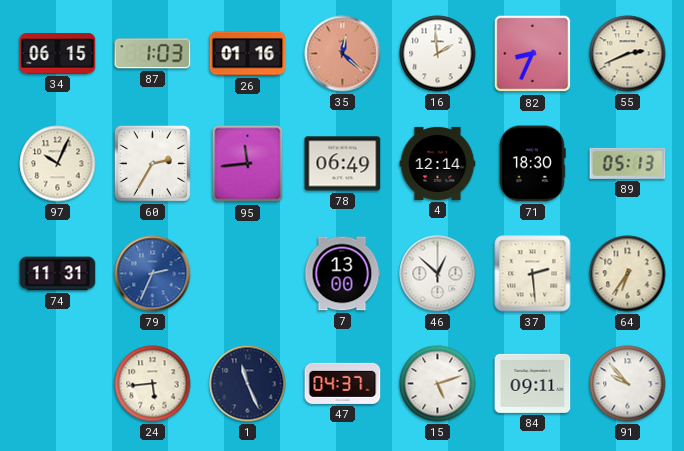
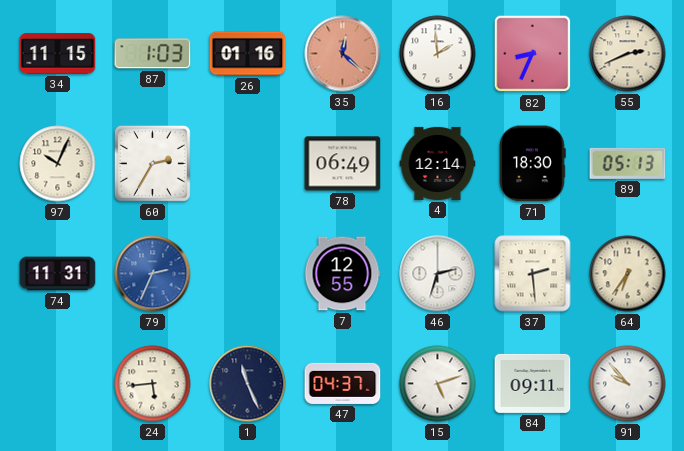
34: 06:15 -> 11:15
95: 11:44 -> none
7: 13:00 -> 12:55
46: 12:52 -> 2:33
